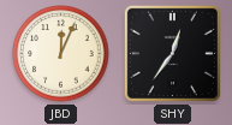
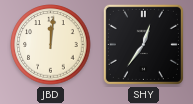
JBD: 12:04 -> 12:01
